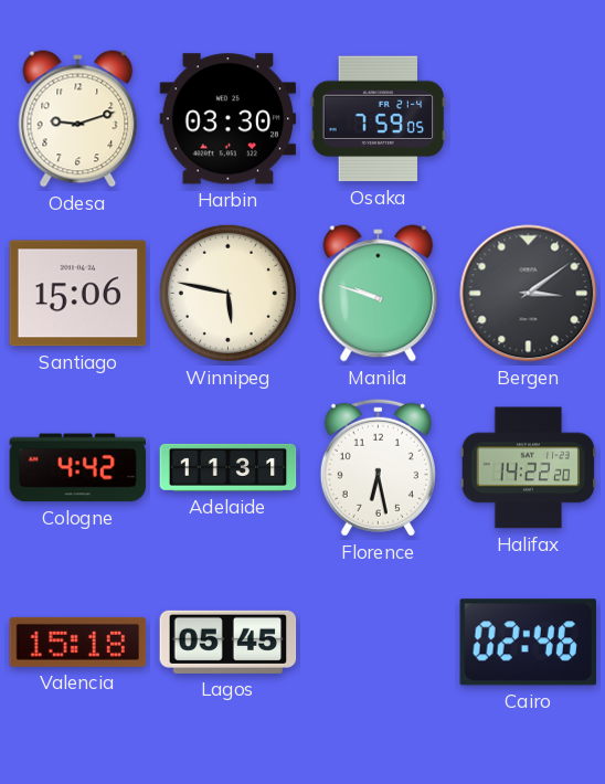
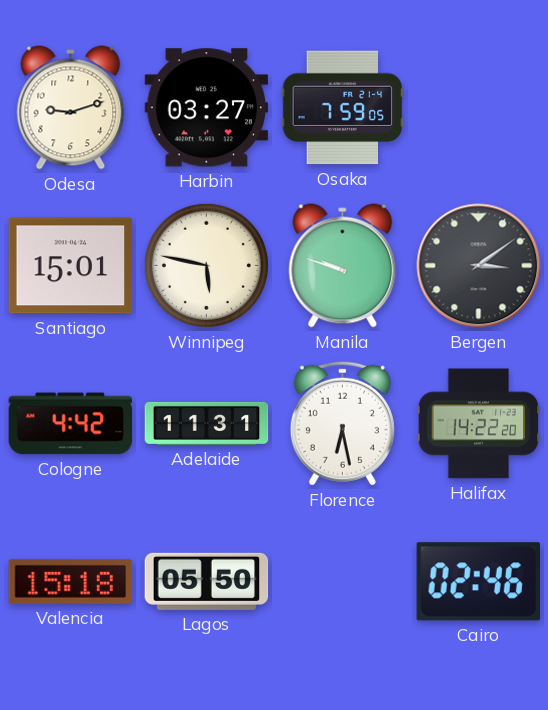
Harbin: 03:30 -> 03:27
Santiago: 15:06 -> 15:01
Lagos: 05:45 -> 05:50
